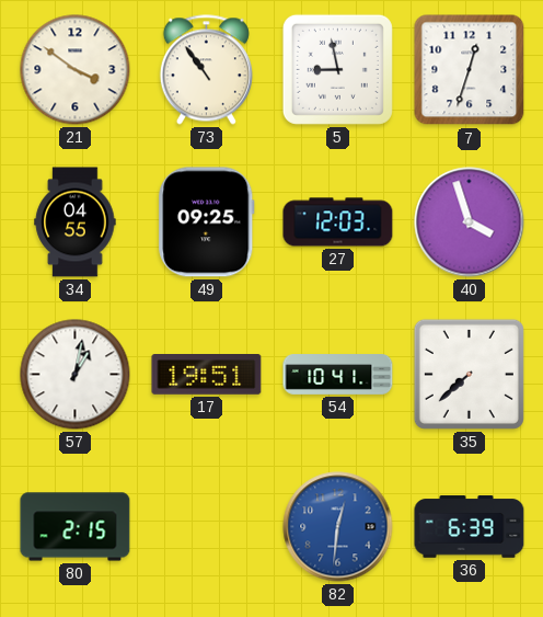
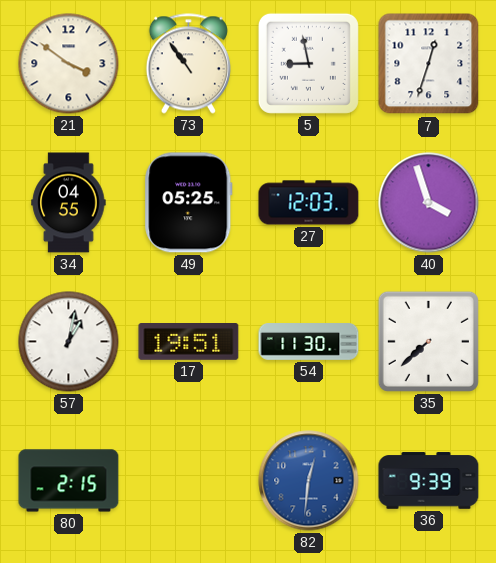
49: 09:25 -> 05:25
54: 10:41 -> 11:30
36: 6:39 -> 9:39
